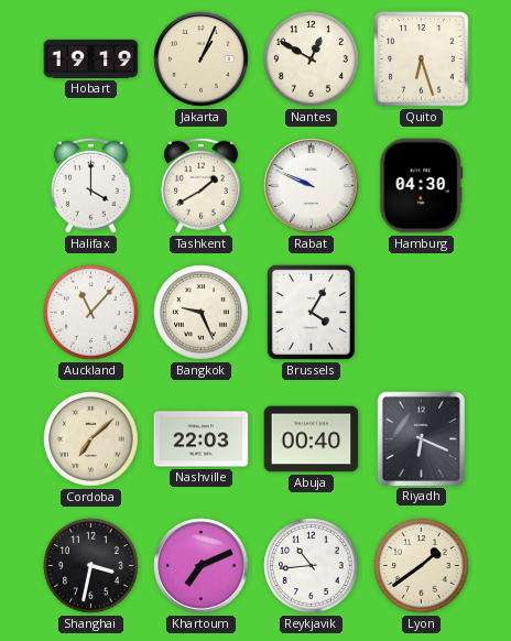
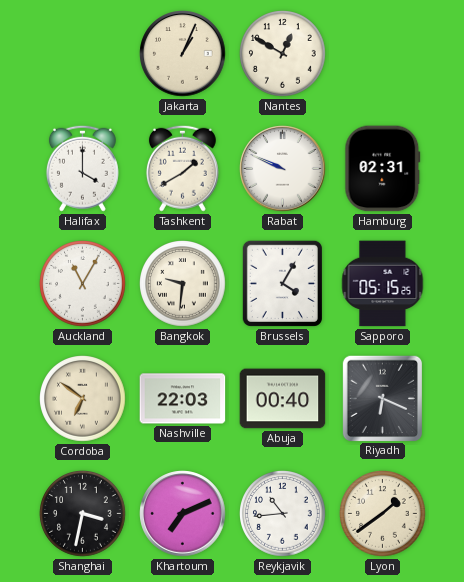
Hobart: 19:19 -> none
Quito: 6:27 -> none
Hamburg: 04:30 -> 02:31
Auckland: 11:07 -> 11:05
Bangkok: 9:26 -> 9:31
Sapporo: none -> 05:15
Cordoba: 7:08 -> 6:51
